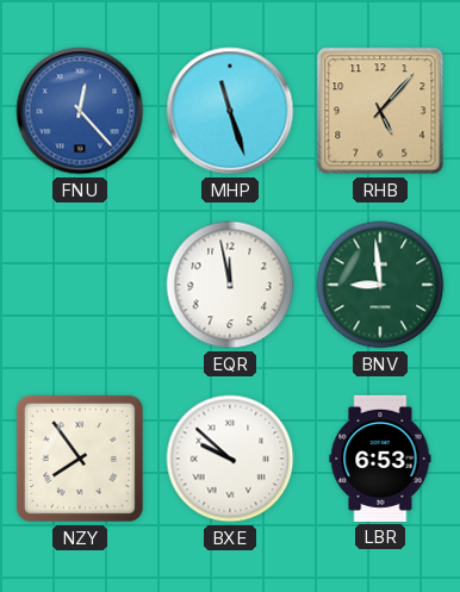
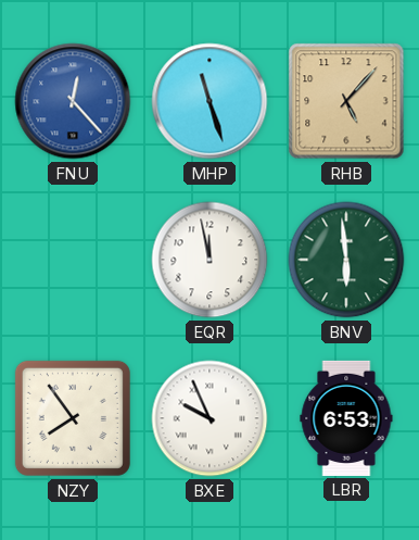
BNV: 8:59 -> 5:59
BXE: 9:52 -> 9:56
